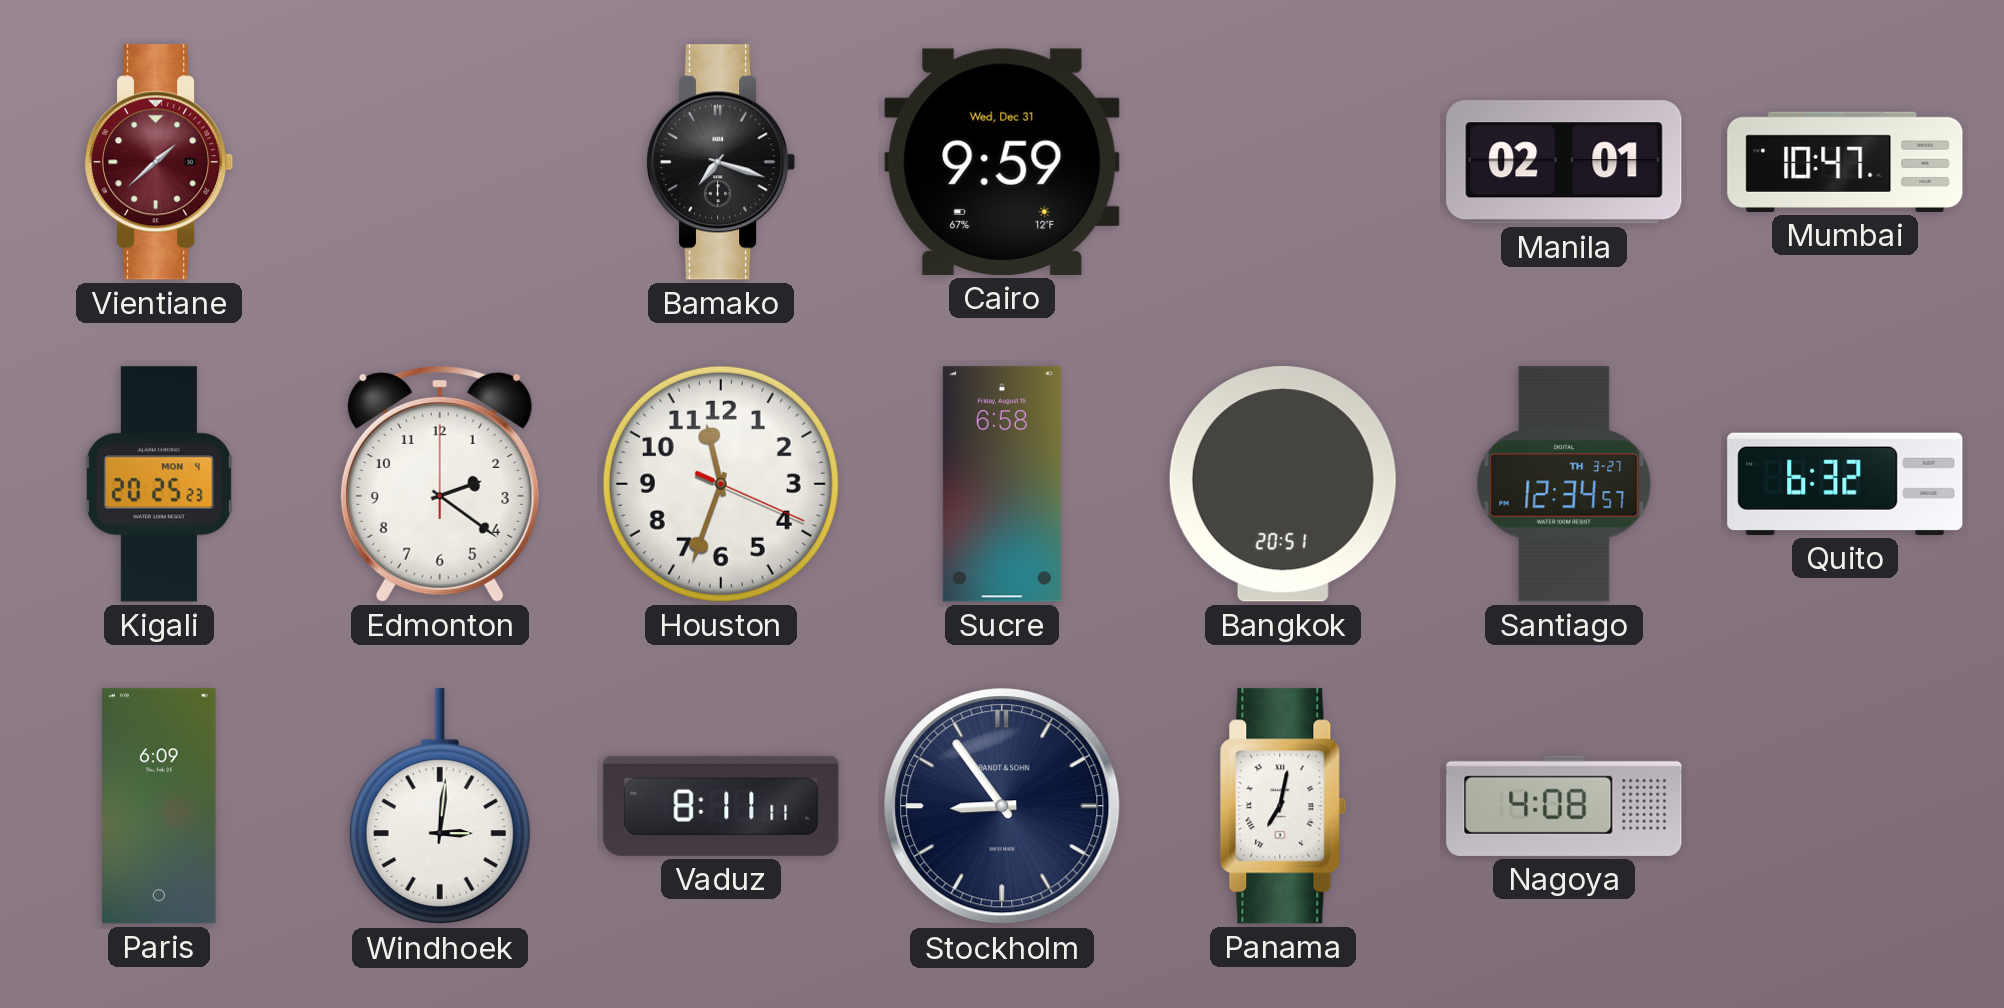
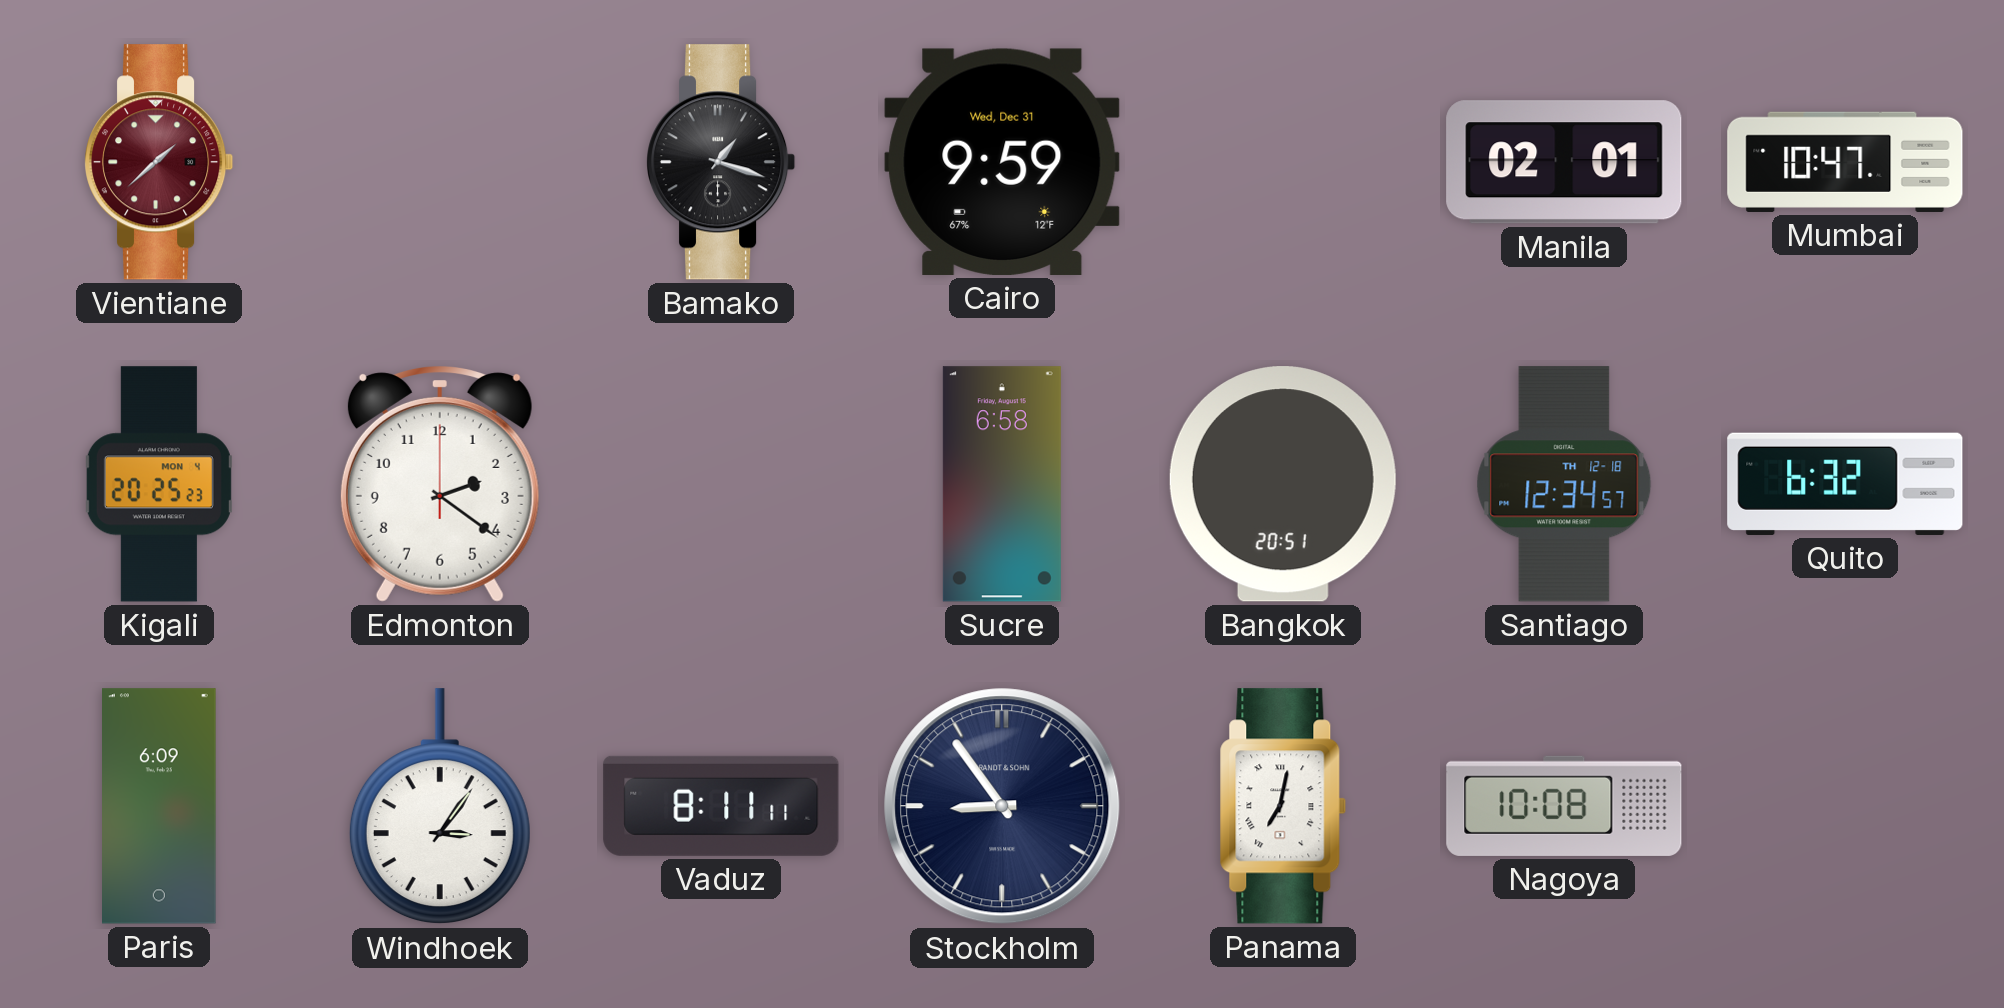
Bamako: 7:18 -> 1:18
Houston: 11:33 -> none
Santiago date: TH 3-27 -> TH 12-18
Windhoek: 3:01 -> 3:06
Nagoya: 4:08 -> 10:08
